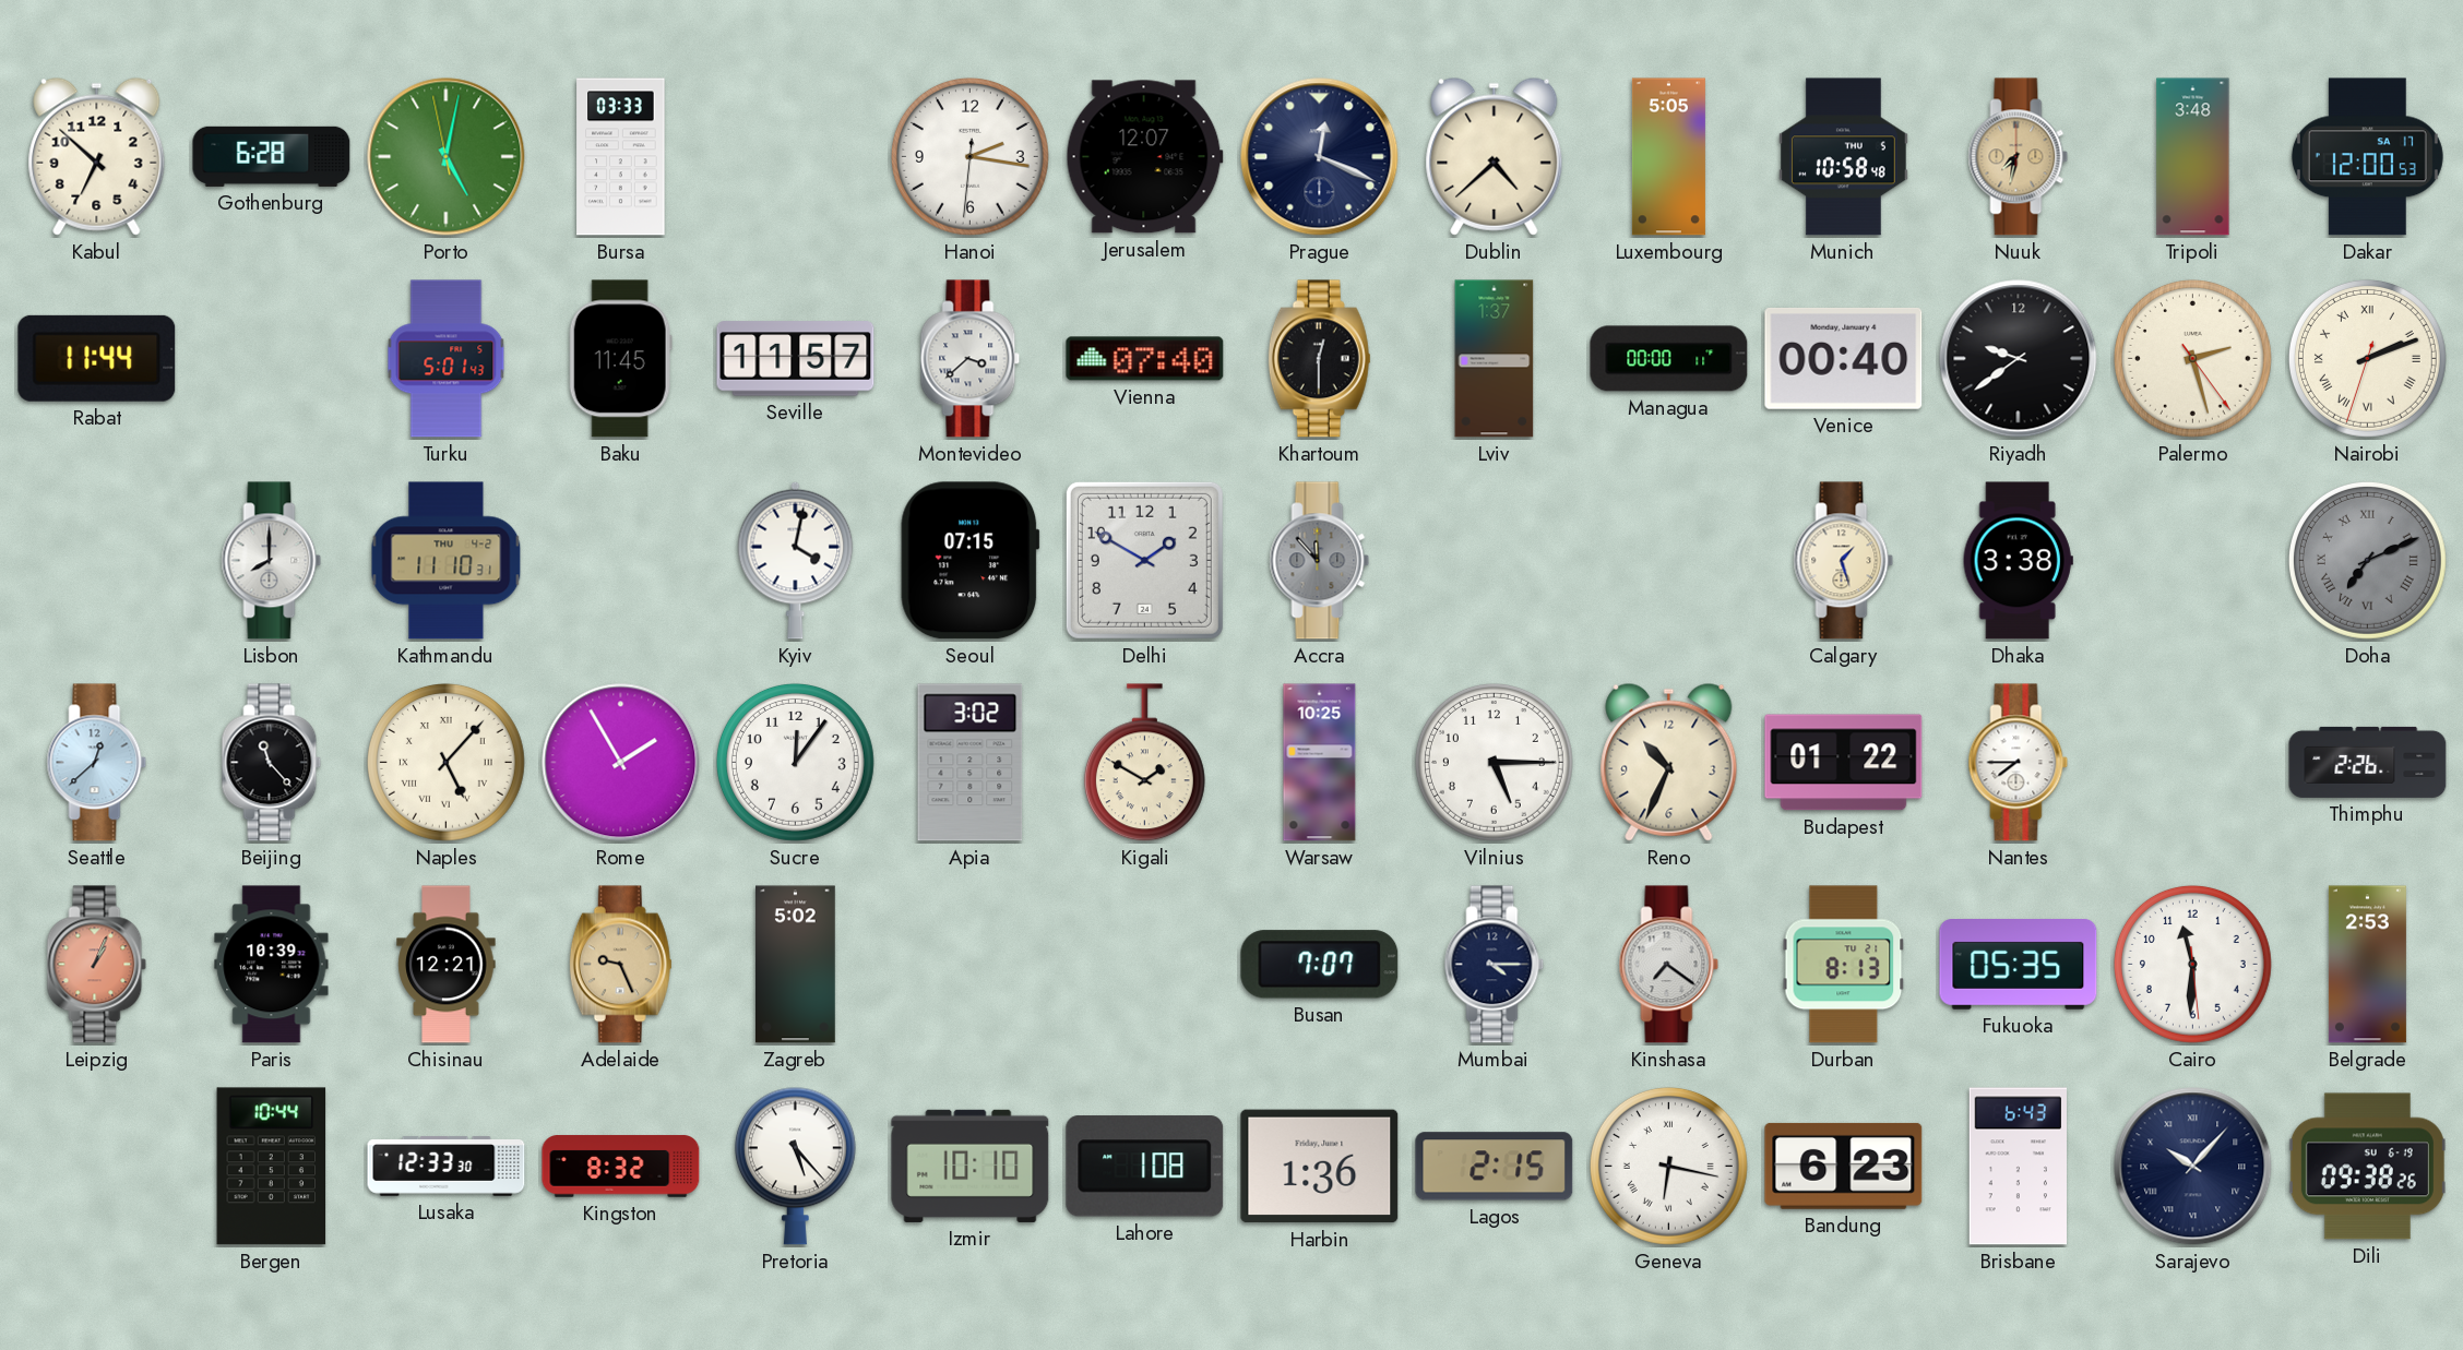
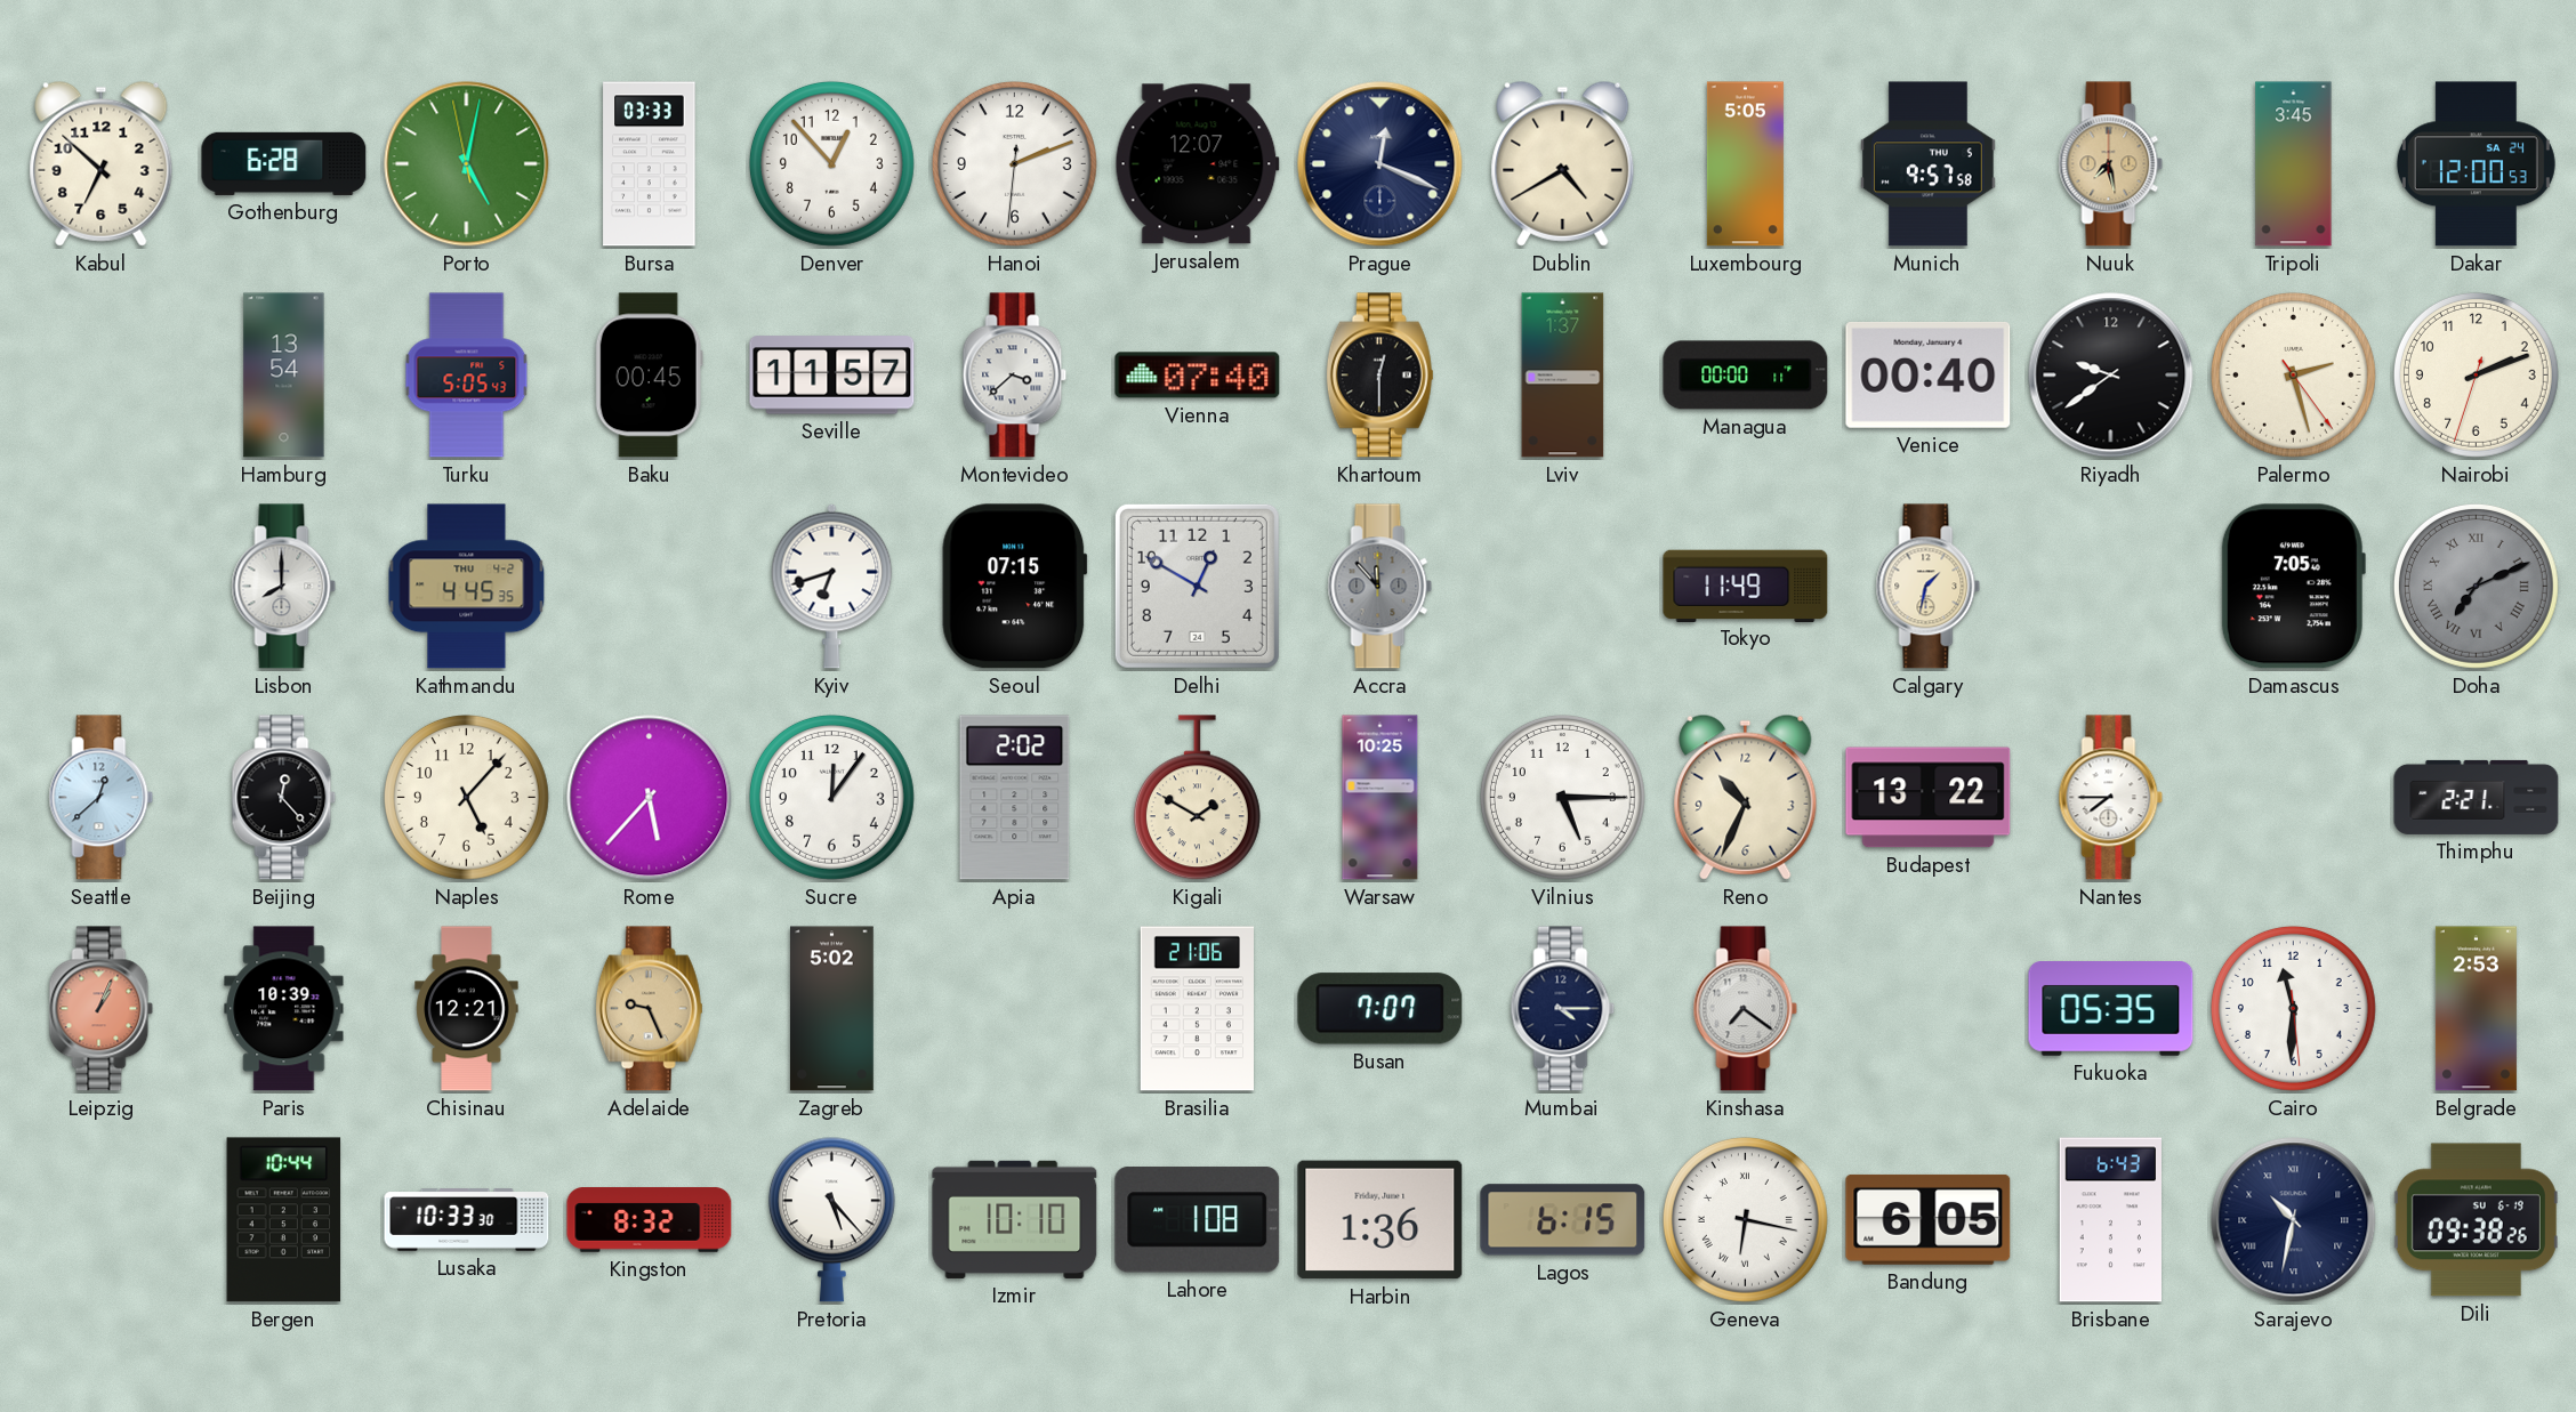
Denver: none -> 12:53
Hanoi: 2:16 -> 2:11
Dublin: 4:38 -> 4:40
Munich: 10:58 -> 9:57
Nuuk: 7:32 -> 7:28
Tripoli: 3:48 -> 3:45
Dakar date: SA 17 -> SA 24
Rabat: 11:44 -> none
Hamburg: none -> 13:54
Turku: 5:01 -> 5:05
Baku: 11:45 -> 00:45
Nairobi numerals: Roman -> Arabic
Kathmandu: 11:10 -> 4:45
Kyiv: 4:02 -> 6:42
Delhi: 1:50 -> 12:50
Tokyo: none -> 11:49
Calgary: 1:27 -> 1:32
Dhaka: 3:38 -> none
Damascus: none -> 7:05
Beijing: 11:23 -> 12:23
Naples numerals: Roman -> Arabic
Rome: 1:55 -> 5:37
Apia: 3:02 -> 2:02
Budapest: 01:22 -> 13:22
Thimphu: 2:26 -> 2:21
Brasilia: none -> 21:06
Durban: 8:13 -> none
Lusaka: 12:33 -> 10:33
Lagos: 2:15 -> 6:15
Bandung: 6:23 -> 6:05
Sarajevo: 10:07 -> 10:32
